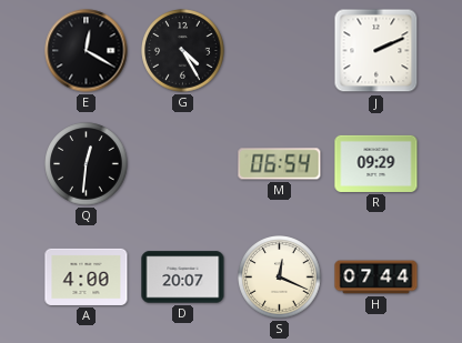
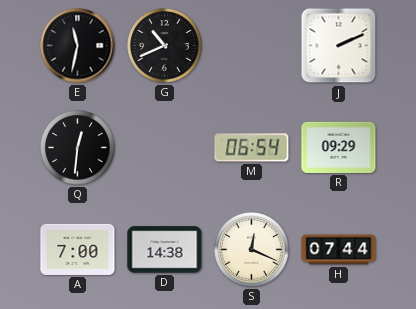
E: 12:20 -> 11:32
G: 4:25 -> 10:41
A: 4:00 -> 7:00
D: 20:07 -> 14:38
